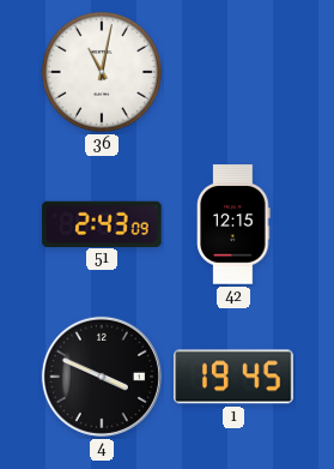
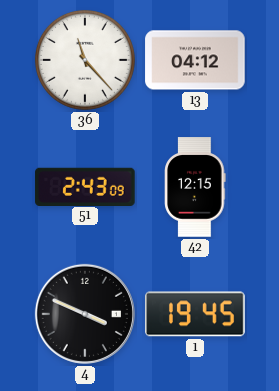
36: 11:02 -> 11:23
13: none -> 04:12
